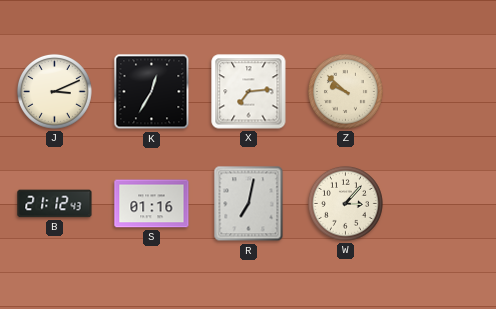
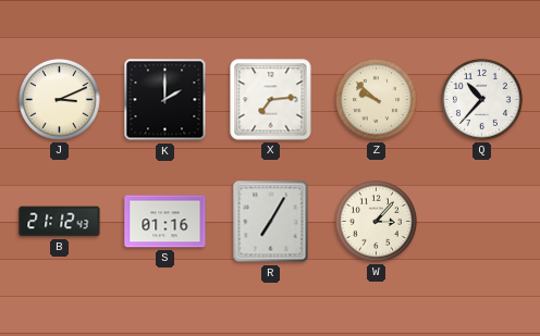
K: 12:35 -> 2:00
Q: none -> 10:37
R: 7:02 -> 7:05
